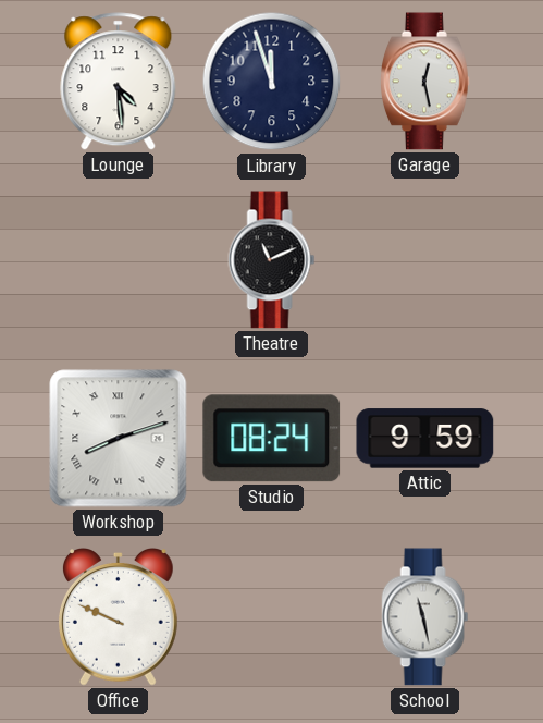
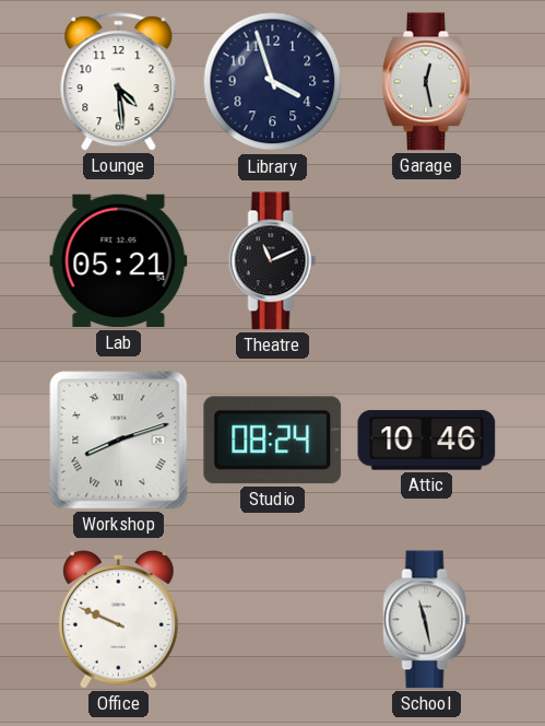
Library: 11:57 -> 3:57
Lab: none -> 05:21
Attic: 9:59 -> 10:46
